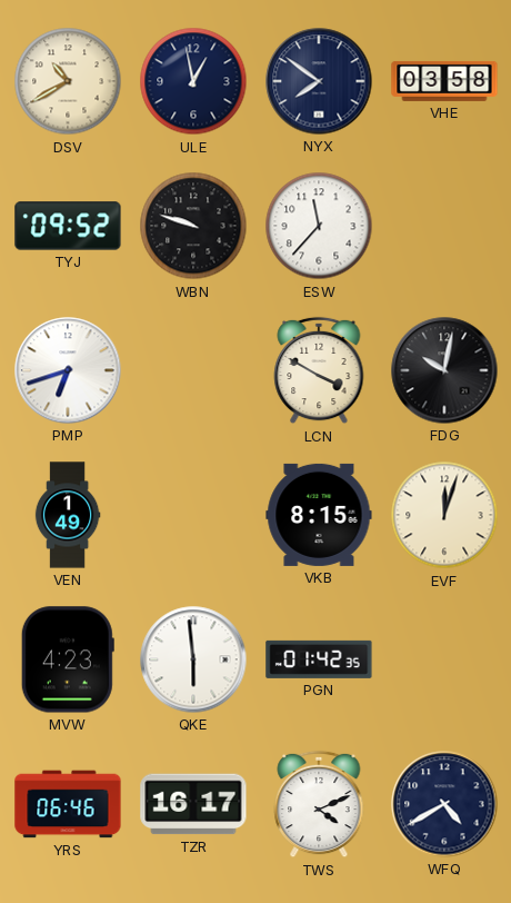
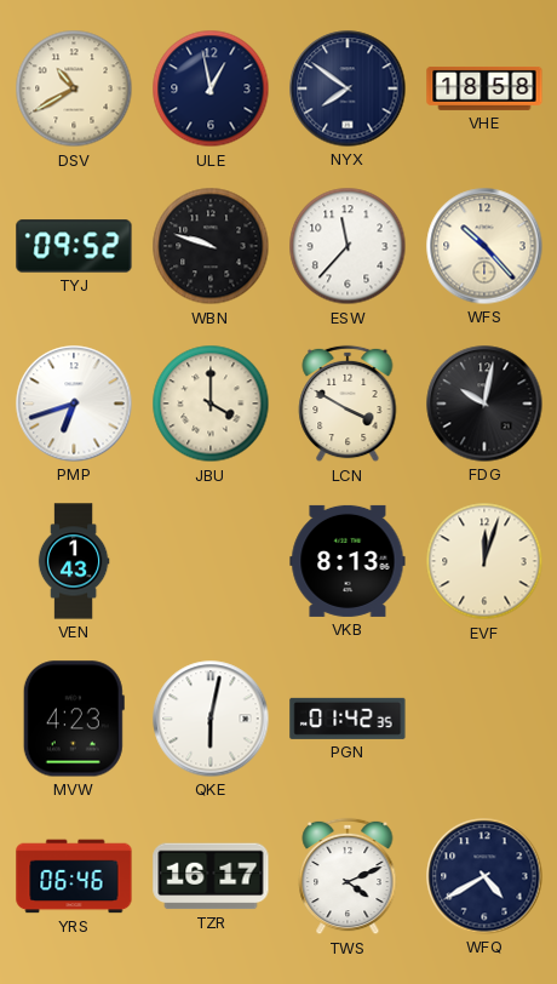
VHE: 03:58 -> 18:58
WFS: none -> 10:23
JBU: none -> 4:00
VEN: 1:49 -> 1:43
VKB: 8:15 -> 8:13
QKE: 5:59 -> 6:02
